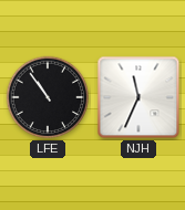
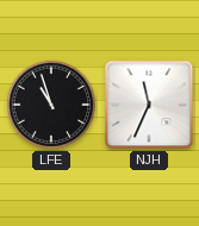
LFE: 10:54 -> 10:57
